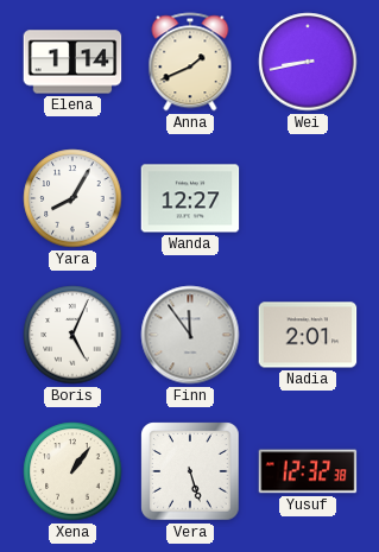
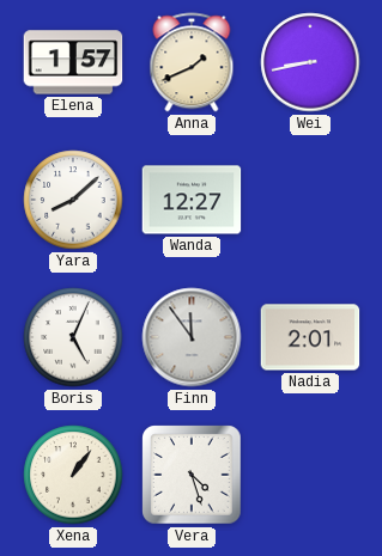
Elena: 1:14 -> 1:57
Yara: 8:05 -> 8:08
Vera: 5:27 -> 4:27
Yusuf: 12:32 -> none
